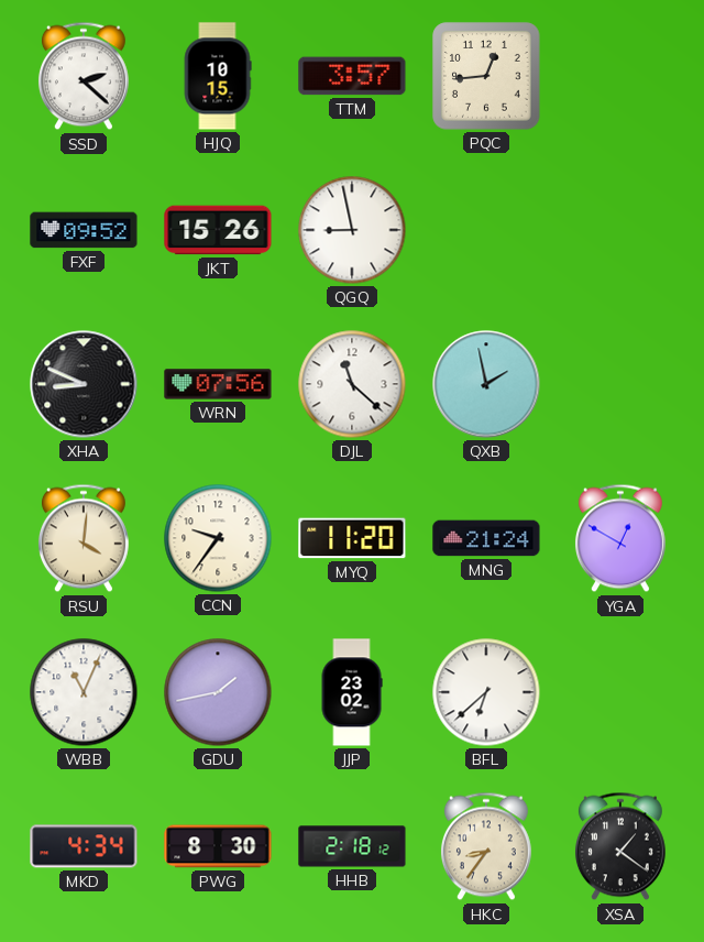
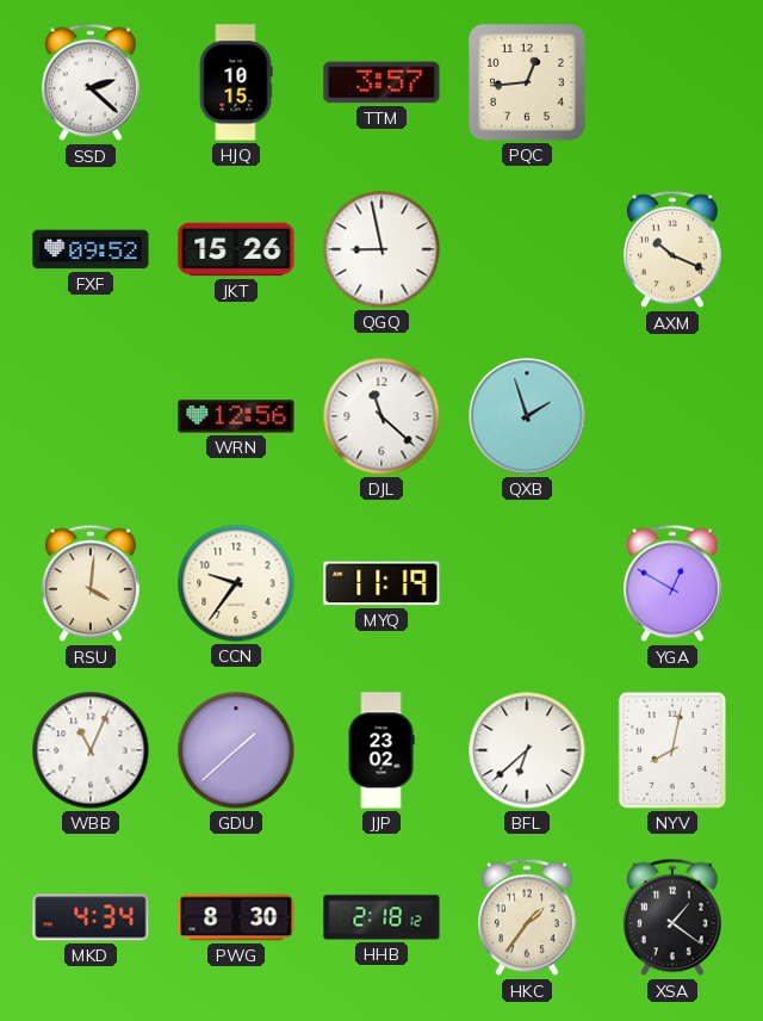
AXM: none -> 10:19
XHA: 8:49 -> none
WRN: 07:56 -> 12:56
QXB: 1:58 -> 1:57
MYQ: 11:20 -> 11:19
MNG: 21:24 -> none
GDU: 1:43 -> 1:38
NYV: none -> 8:02
HKC: 8:36 -> 1:36
